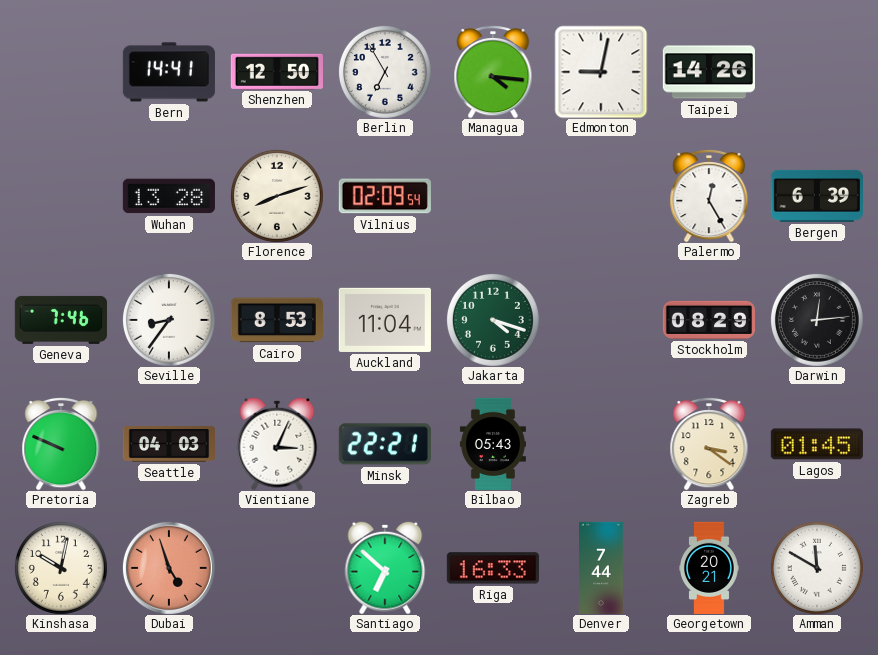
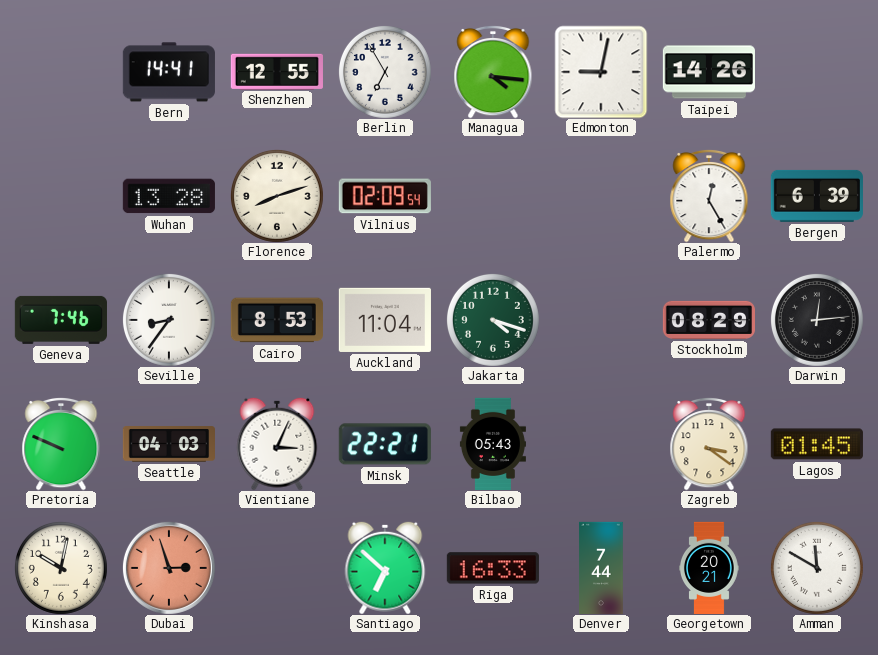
Shenzhen: 12:50 -> 12:55
Dubai: 4:57 -> 2:57
